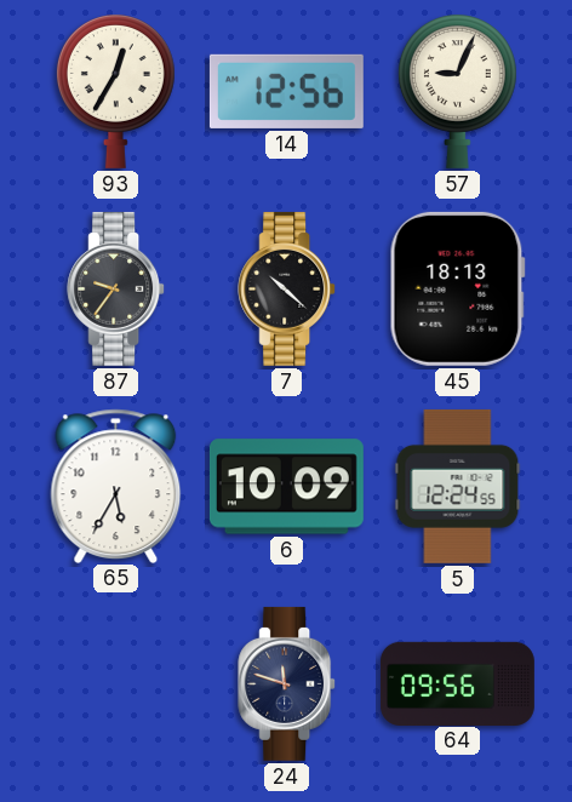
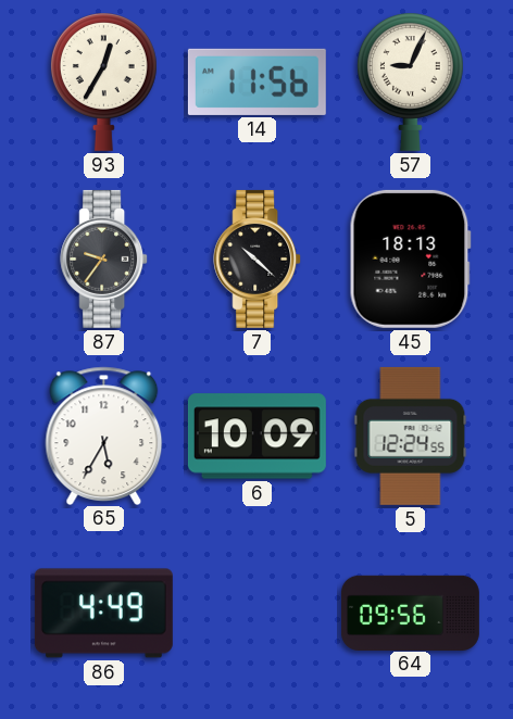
14: 12:56 -> 11:56
86: none -> 4:49
24: 11:48 -> none
